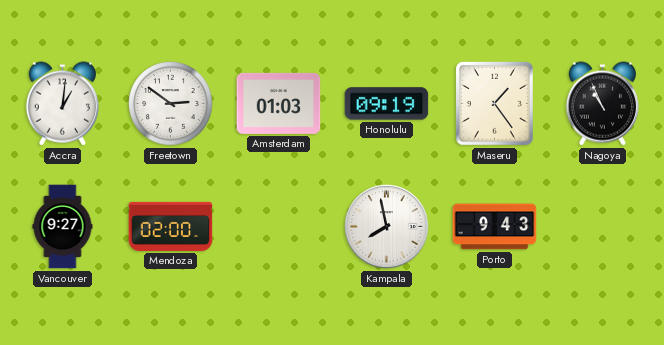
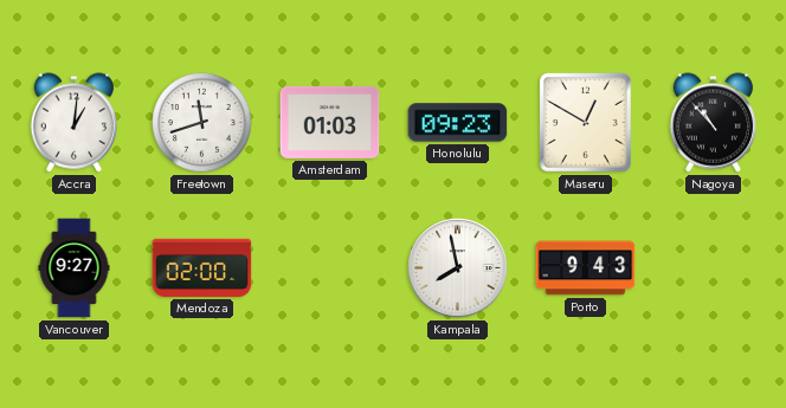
Freetown: 2:51 -> 11:42
Honolulu: 09:19 -> 09:23
Maseru: 1:24 -> 12:50
Nagoya: 10:56 -> 10:53
